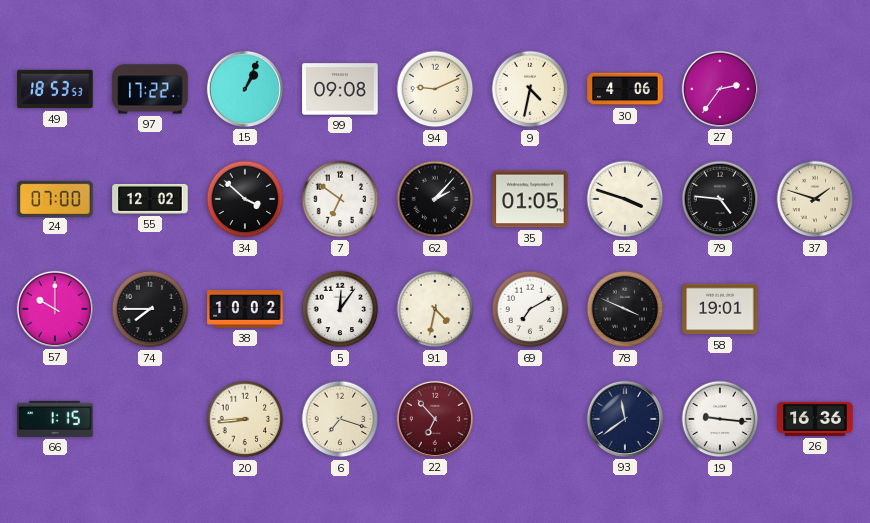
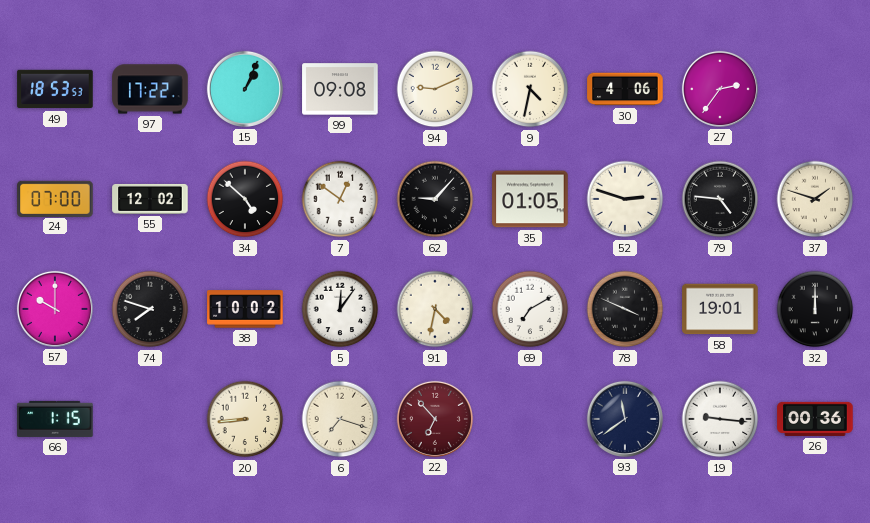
34: 3:52 -> 4:52
7: 6:51 -> 12:51
62: 2:07 -> 9:07
52: 3:48 -> 2:48
74: 7:45 -> 7:48
32: none -> 12:00
26: 16:36 -> 00:36
